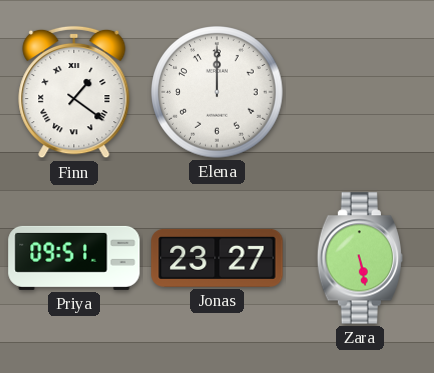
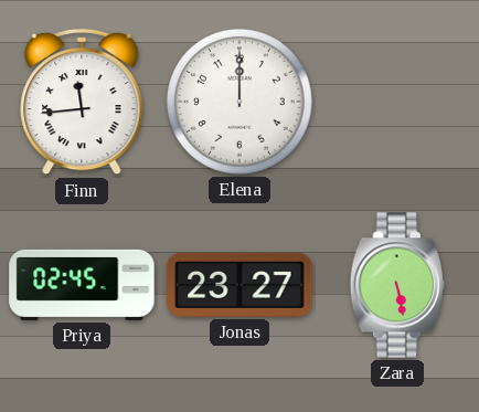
Finn: 1:21 -> 11:44
Priya: 09:51 -> 02:45
